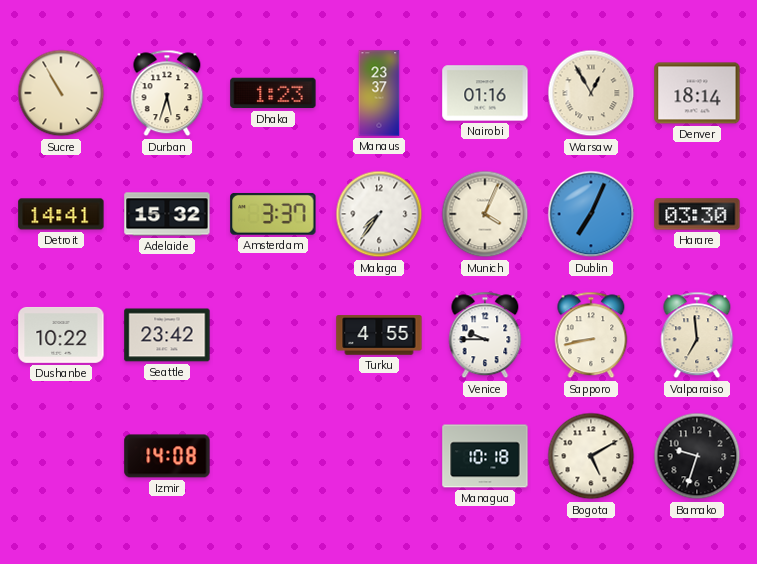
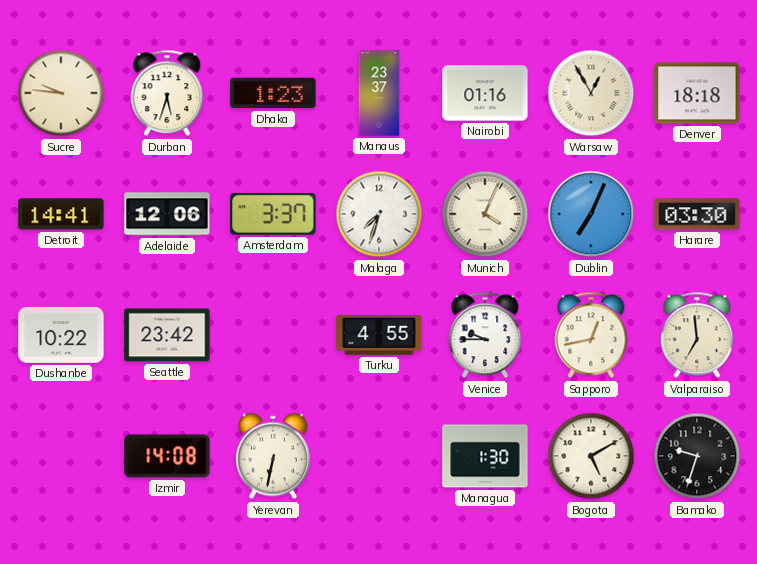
Sucre: 10:55 -> 9:46
Denver: 18:14 -> 18:18
Adelaide: 15:32 -> 12:06
Malaga: 7:36 -> 7:33
Sapporo: 8:43 -> 12:43
Yerevan: none -> 6:32
Managua: 10:18 -> 1:30
